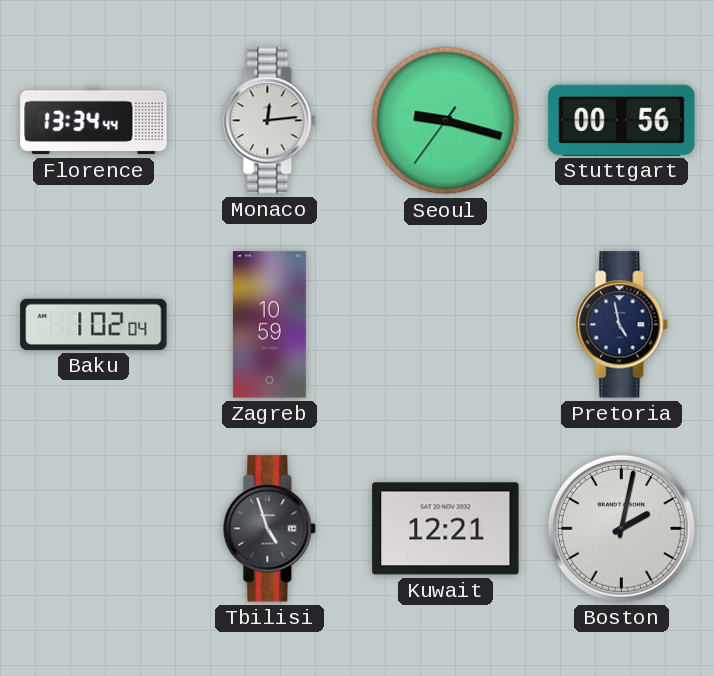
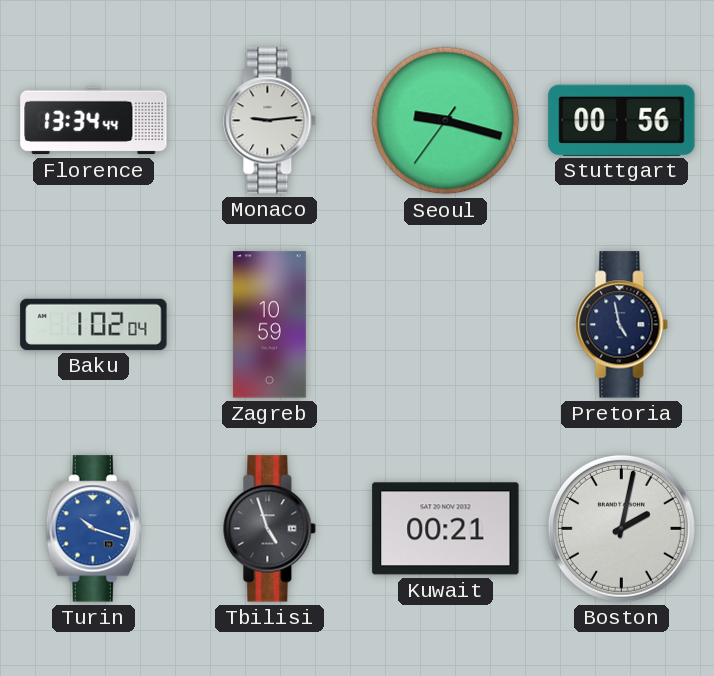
Monaco: 12:14 -> 9:14
Turin: none -> 10:18
Kuwait: 12:21 -> 00:21
